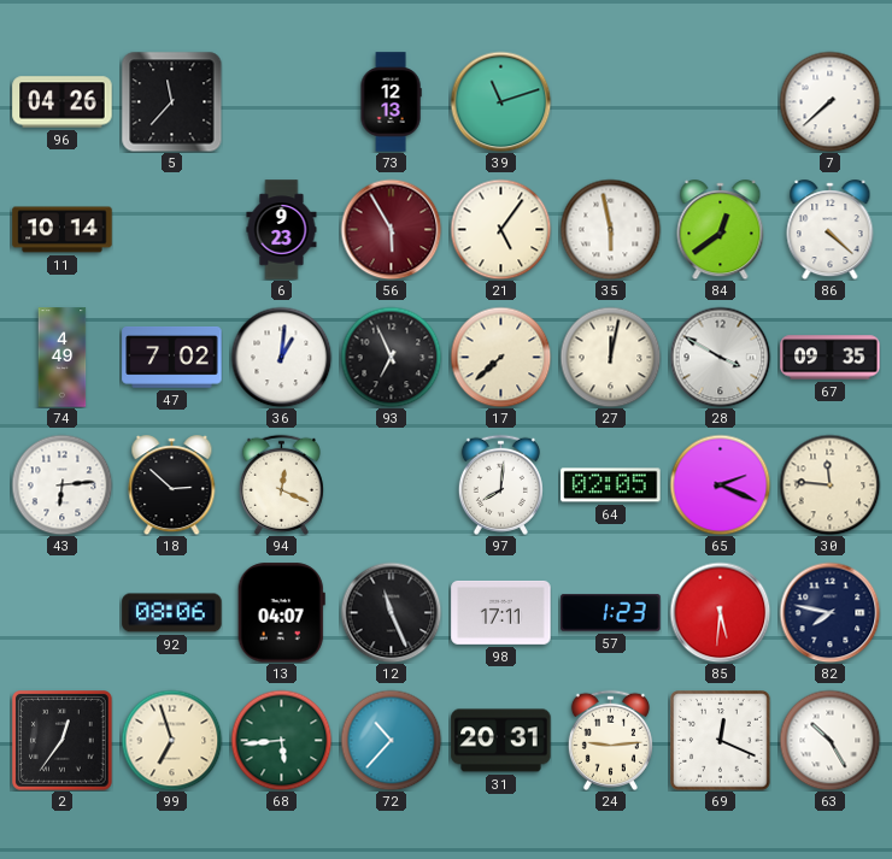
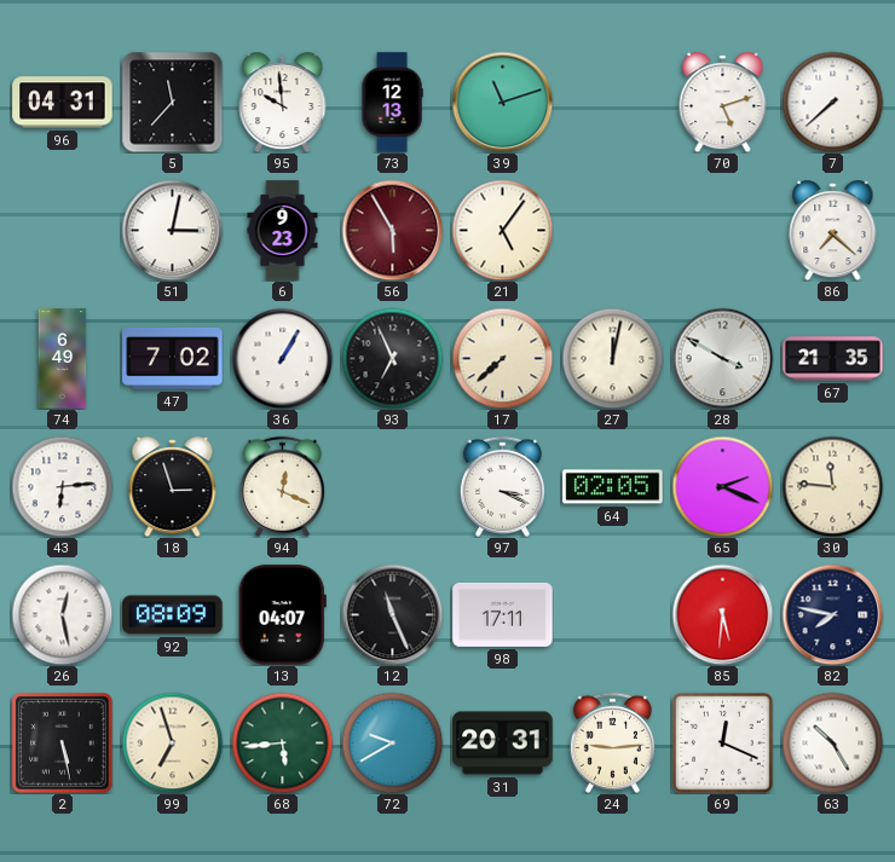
96: 04:26 -> 04:31
95: none -> 9:59
70: none -> 5:12
11: 10:14 -> none
51: none -> 3:02
35: 5:58 -> none
84: 12:39 -> none
86: 4:22 -> 7:22
74: 4:49 -> 6:49
36: 1:01 -> 1:05
67: 09:35 -> 21:35
18: 2:52 -> 2:57
97: 8:01 -> 3:19
26: none -> 12:28
92: 08:06 -> 08:09
57: 1:23 -> none
2: 12:36 -> 5:28
72: 10:37 -> 9:40
